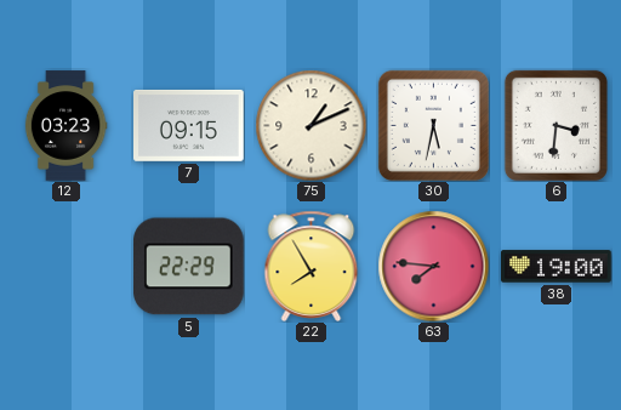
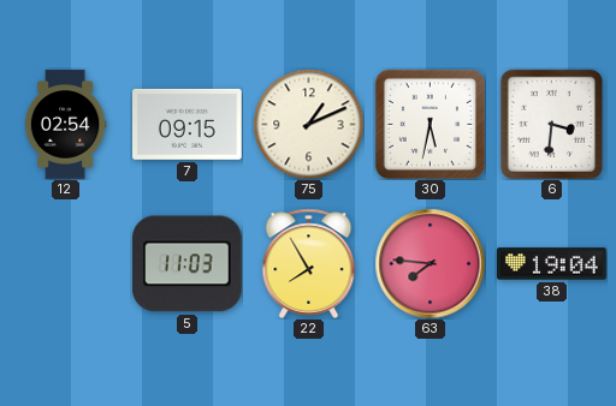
12: 03:23 -> 02:54
5: 22:29 -> 11:03
38: 19:00 -> 19:04
